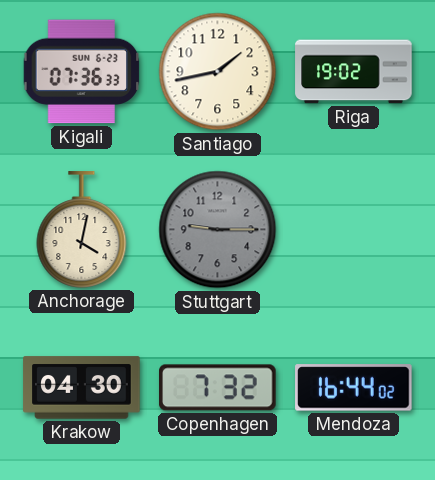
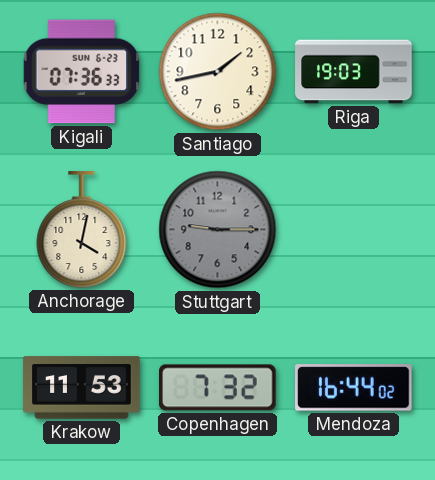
Riga: 19:02 -> 19:03
Krakow: 04:30 -> 11:53
